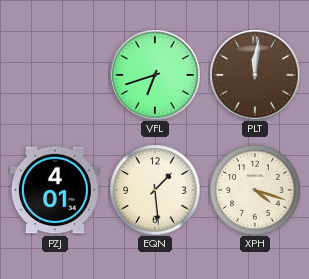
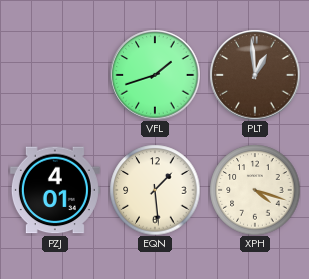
VFL: 6:42 -> 1:42
PLT: 12:01 -> 12:59
